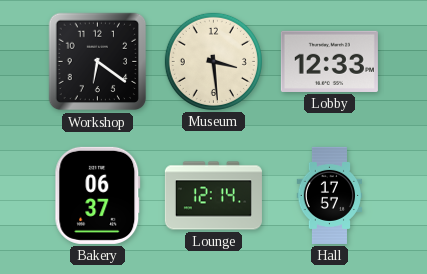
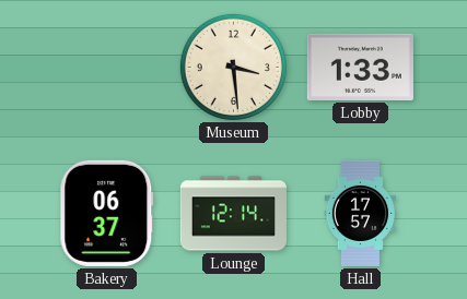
Workshop: 6:21 -> none
Lobby: 12:33 -> 1:33
